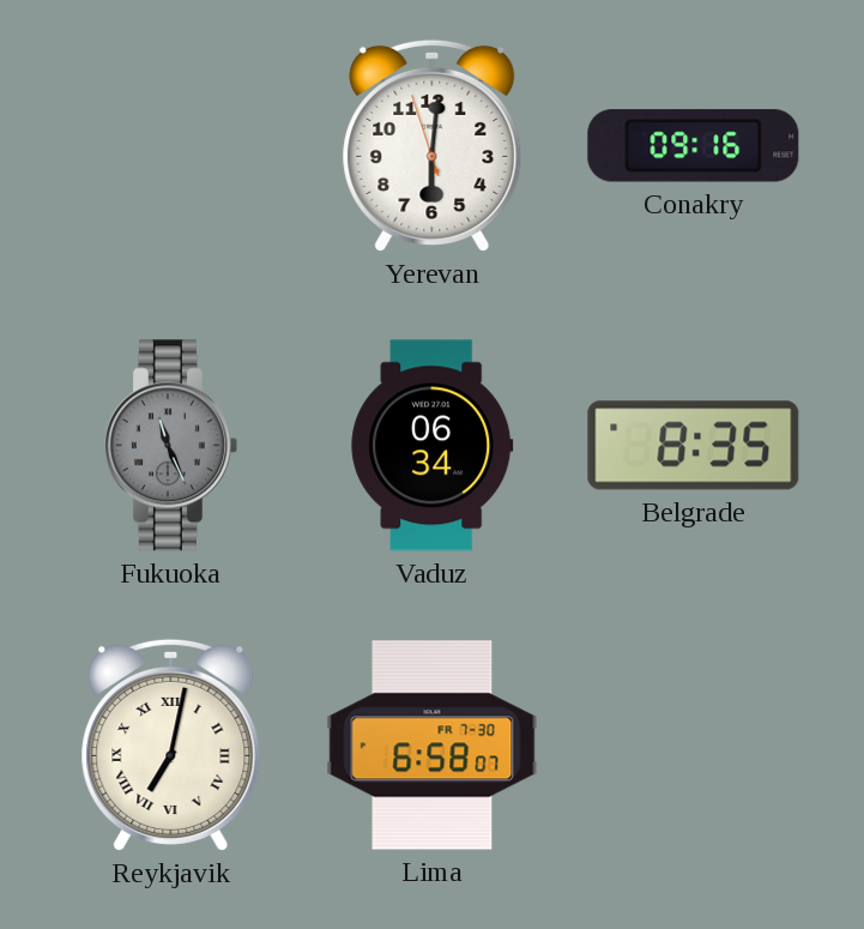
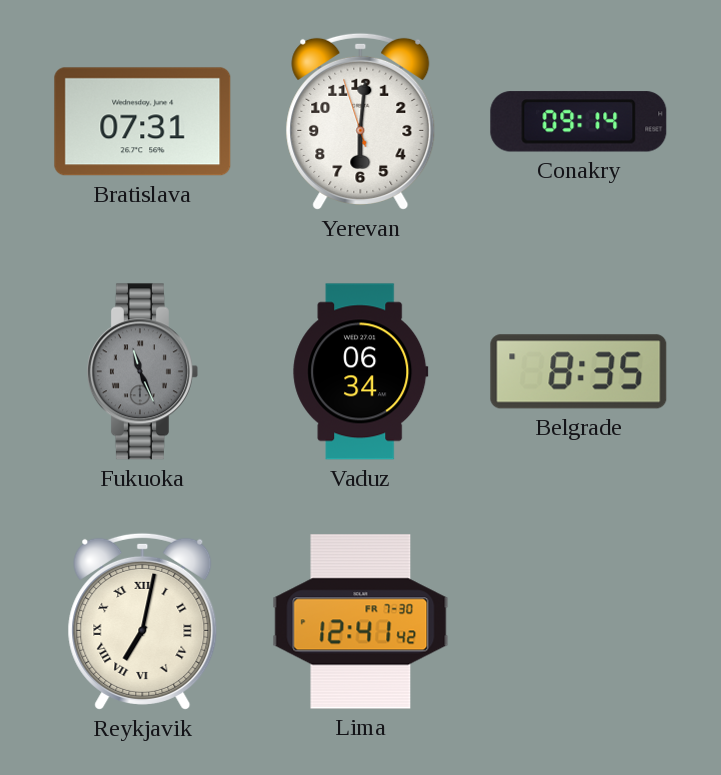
Bratislava: none -> 07:31
Conakry: 09:16 -> 09:14
Lima: 6:58 -> 12:41
